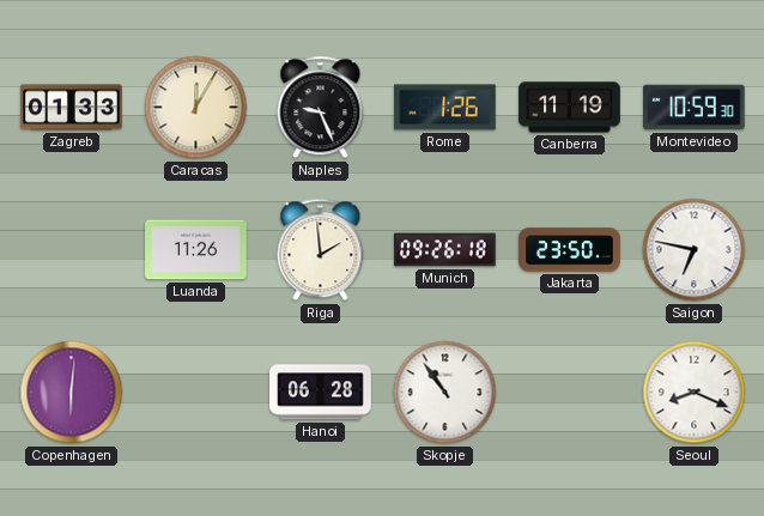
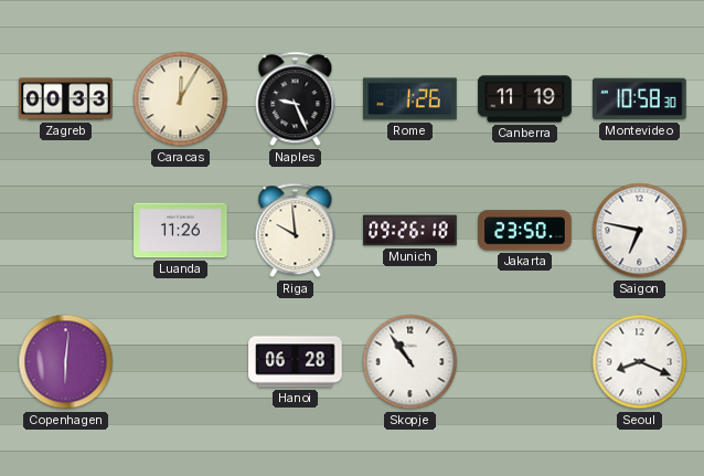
Zagreb: 01:33 -> 00:33
Montevideo: 10:59 -> 10:58
Riga: 1:59 -> 9:59
